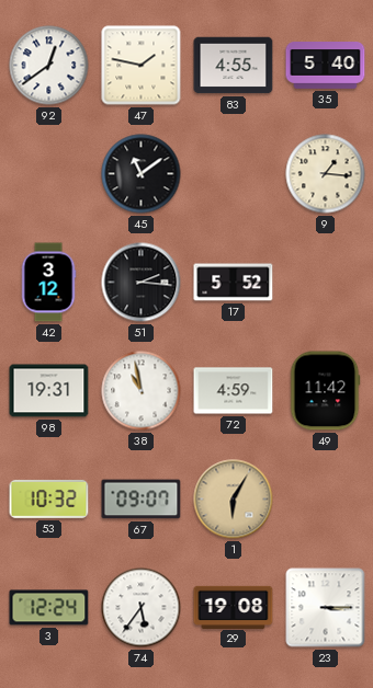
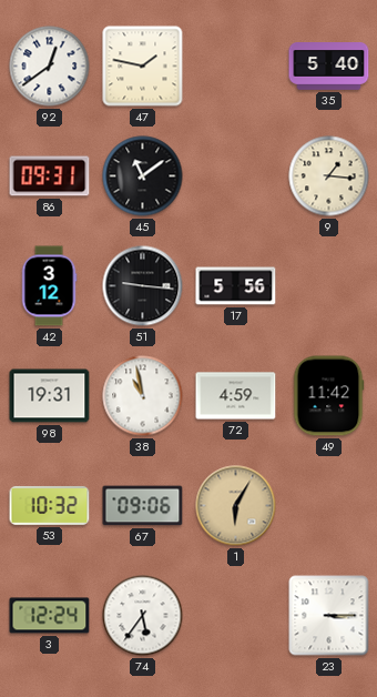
83: 4:55 -> none
86: none -> 09:31
51: 2:16 -> 9:16
17: 5:52 -> 5:56
67: 09:07 -> 09:06
29: 19:08 -> none
